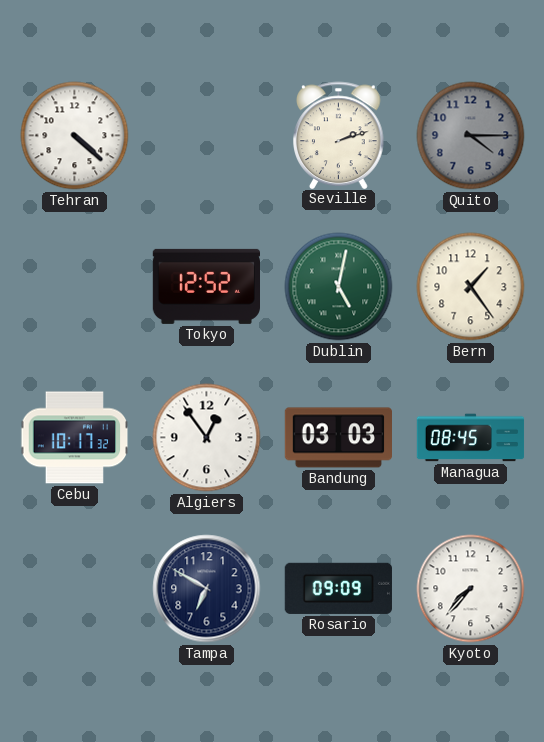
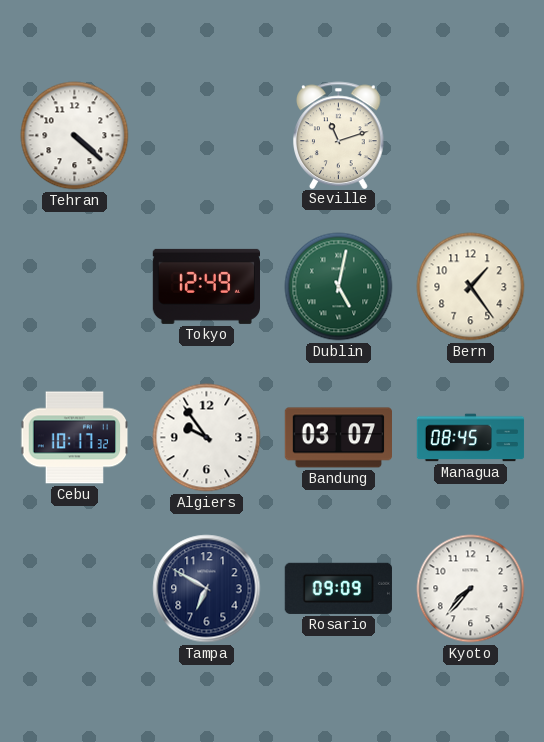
Seville: 2:12 -> 11:12
Quito: 4:15 -> none
Tokyo: 12:52 -> 12:49
Algiers: 12:54 -> 9:54
Bandung: 03:03 -> 03:07
